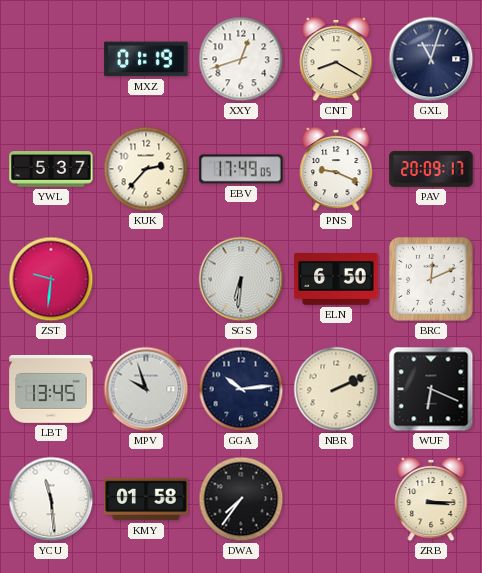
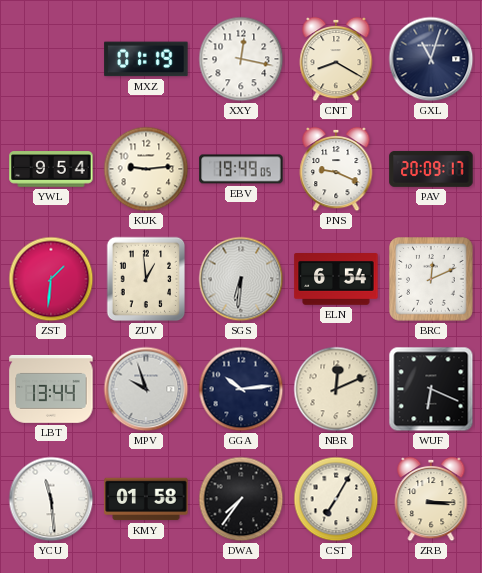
XXY: 12:42 -> 12:17
YWL: 5:37 -> 9:54
KUK: 2:37 -> 9:14
EBV: 17:49 -> 19:49
ZST: 9:31 -> 1:31
ZUV: none -> 12:59
ELN: 6:50 -> 6:54
LBT: 13:45 -> 13:44
NBR: 2:11 -> 12:11
CST: none -> 7:05
